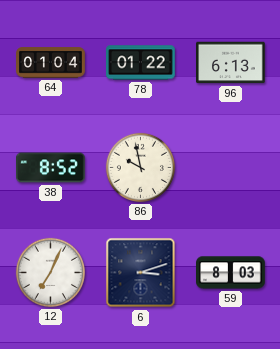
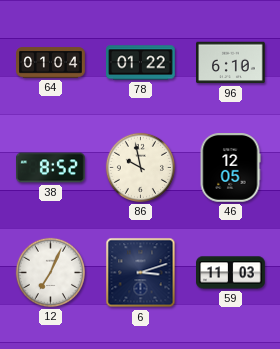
96: 6:13 -> 6:10
46: none -> 12:05
59: 8:03 -> 11:03
